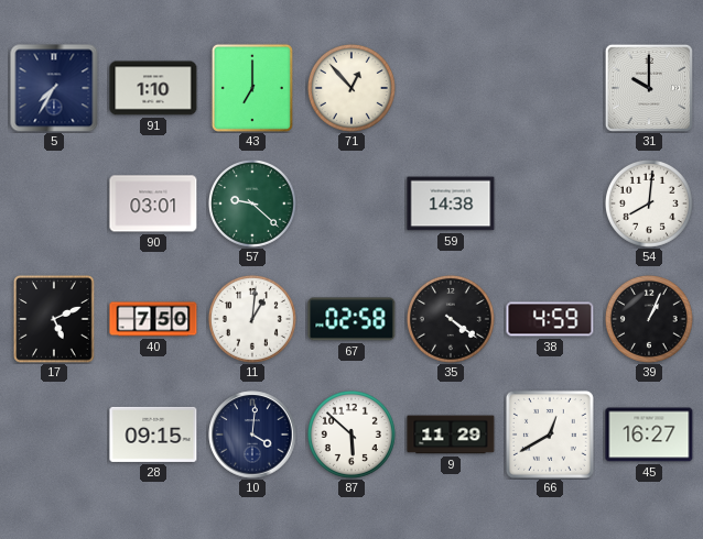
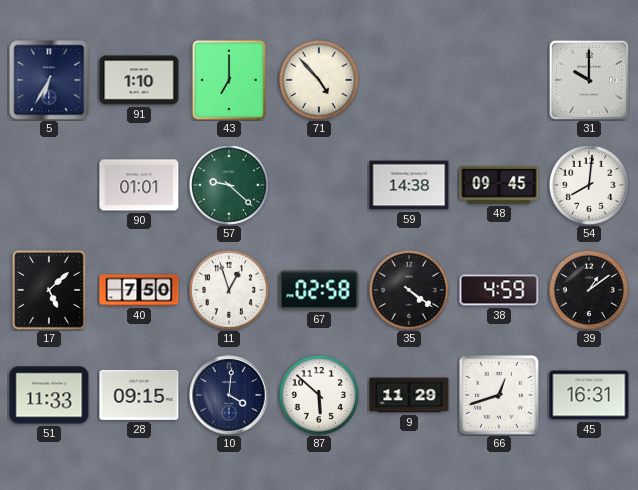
5: 7:35 -> 6:35
71: 12:53 -> 4:53
90: 03:01 -> 01:01
48: none -> 09:45
17: 5:11 -> 5:08
11: 1:01 -> 12:57
39: 1:04 -> 1:09
51: none -> 11:33
66: 12:40 -> 12:42
45: 16:27 -> 16:31
